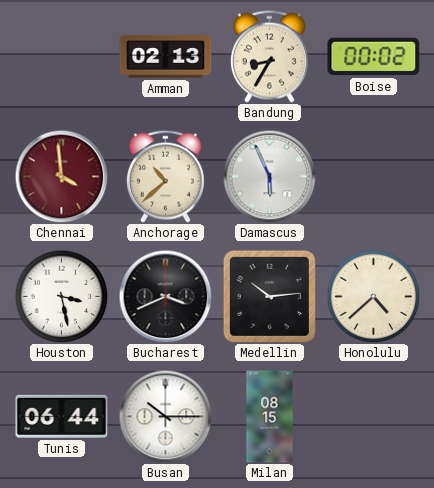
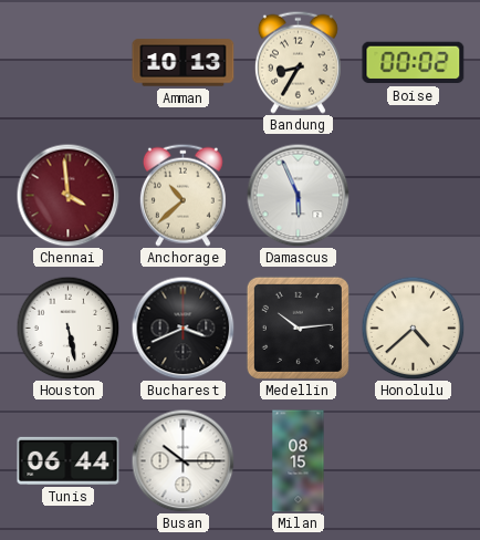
Amman: 02:13 -> 10:13
Houston: 3:28 -> 5:28
